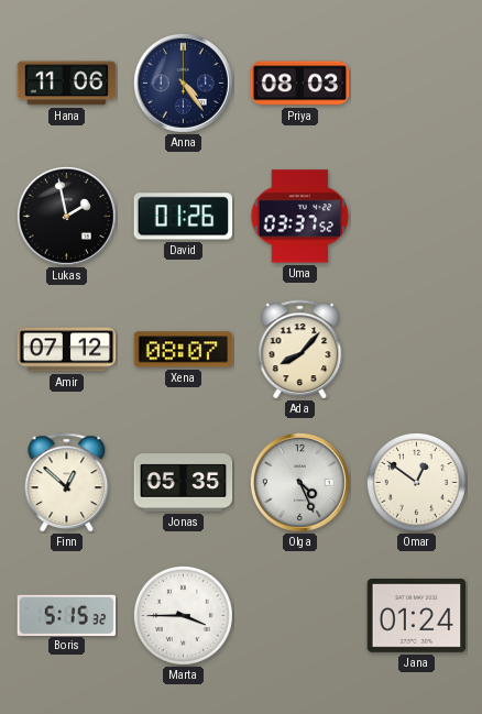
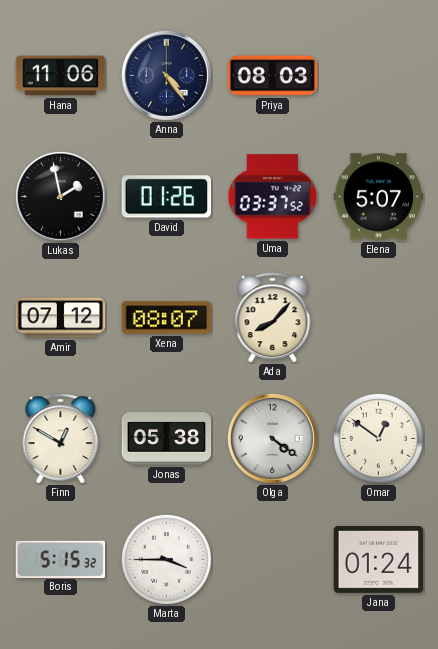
Elena: none -> 5:07
Finn: 12:52 -> 12:50
Jonas: 05:35 -> 05:38
Olga: 4:26 -> 4:21
